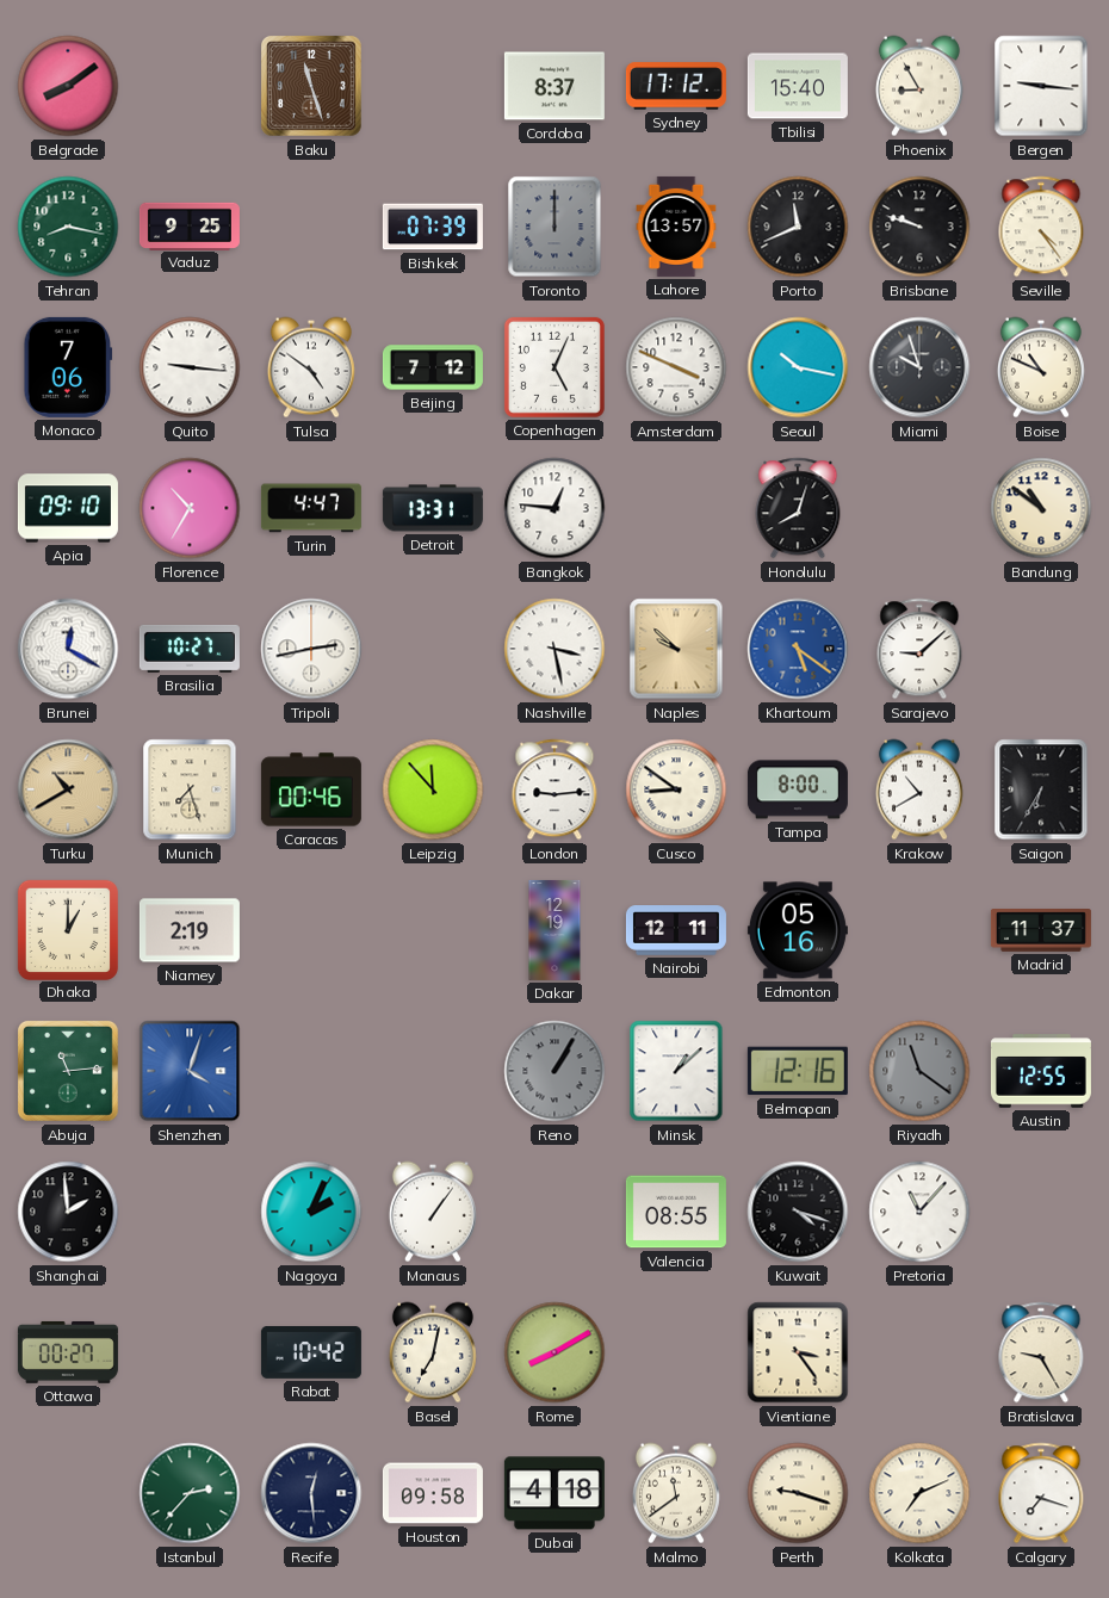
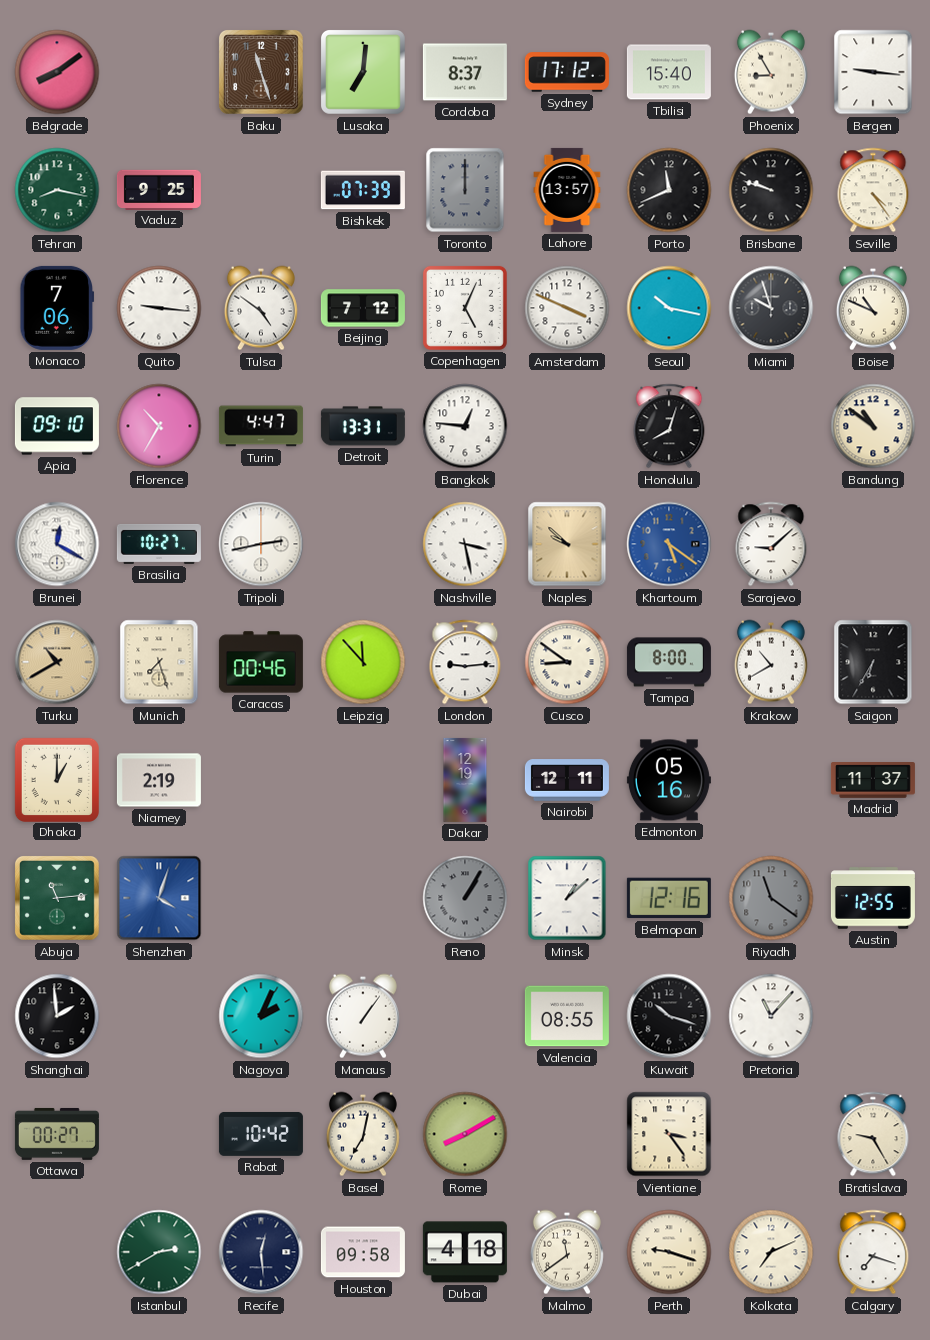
Lusaka: none -> 7:01
Kuwait: 4:18 -> 10:18
Istanbul: 2:37 -> 2:40
